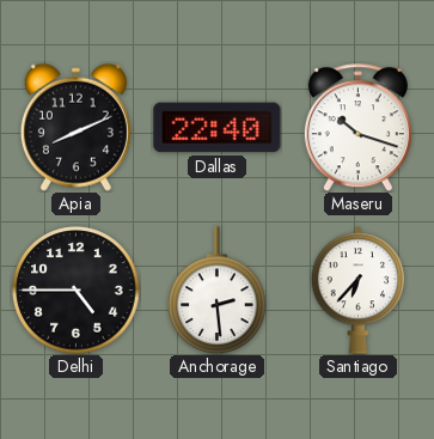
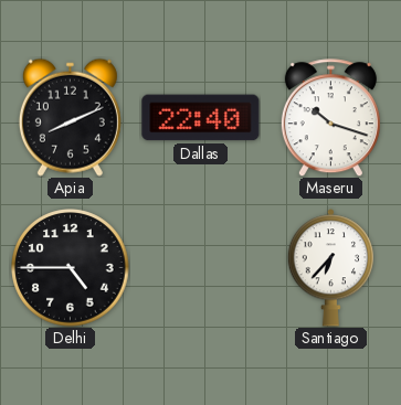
Anchorage: 2:29 -> none
